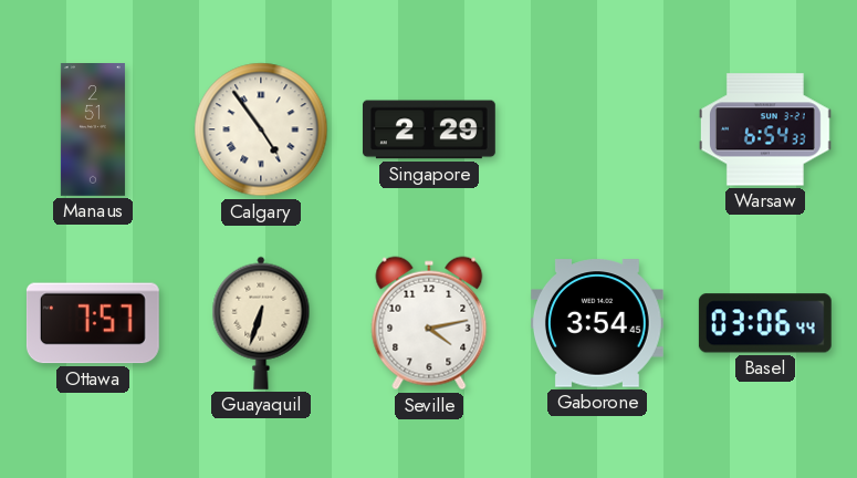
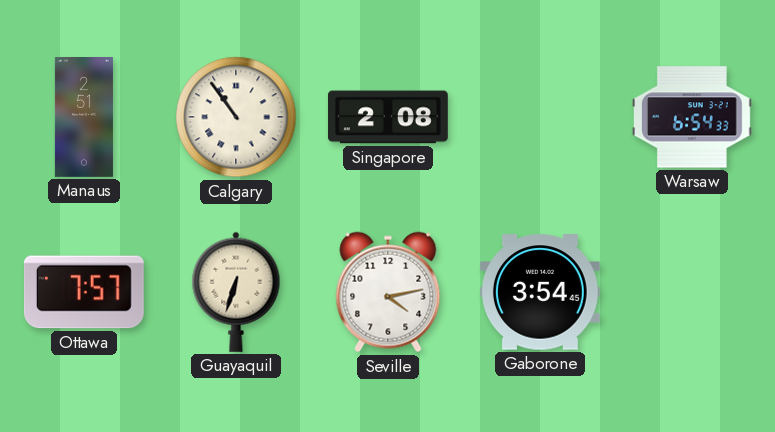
Calgary: 4:54 -> 10:54
Singapore: 2:29 -> 2:08
Basel: 03:06 -> none
